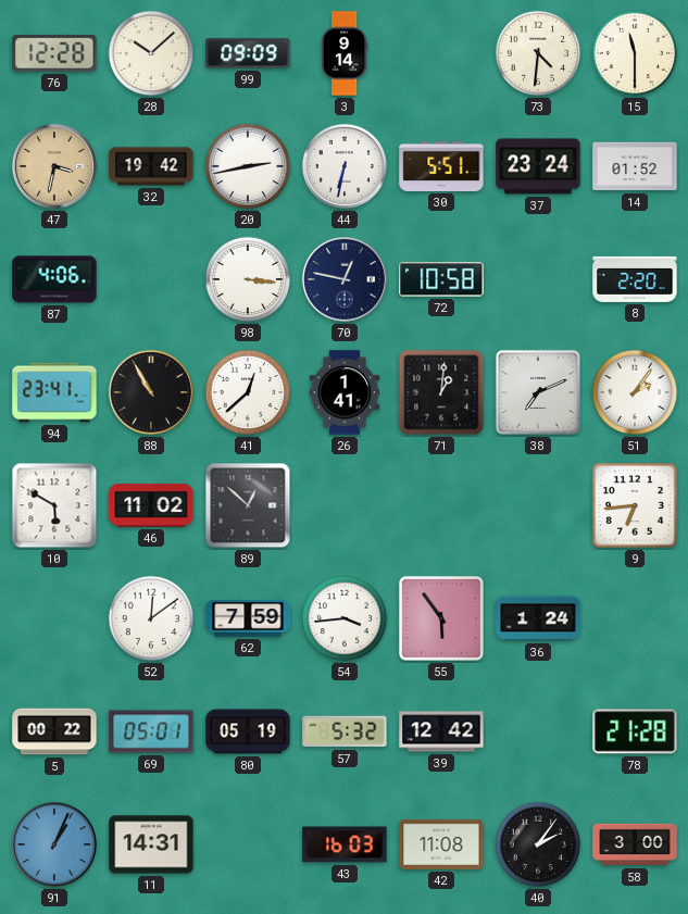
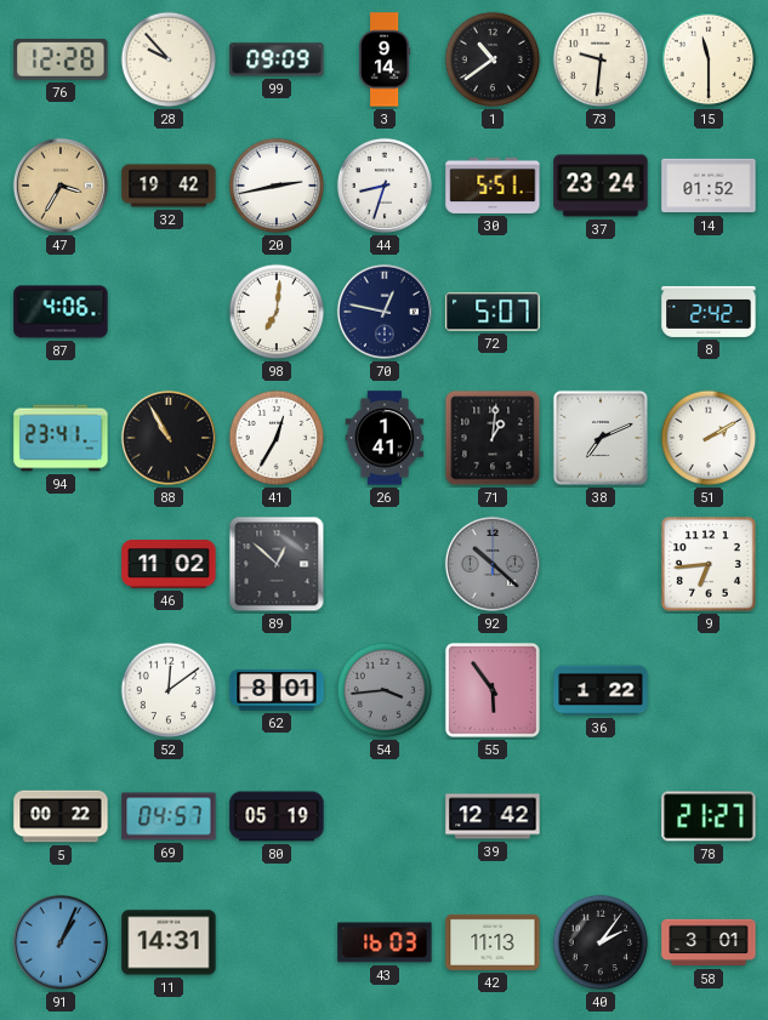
28: 10:08 -> 9:53
1: none -> 10:39
73: 4:31 -> 9:31
47: 3:32 -> 3:35
44: 6:32 -> 8:33
98: 3:16 -> 7:01
72: 10:58 -> 5:07
8: 2:20 -> 2:42
41: 12:38 -> 12:35
51: 2:06 -> 2:10
10: 5:50 -> none
92: none -> 10:22
62: 7:59 -> 8:01
54 dial: white -> grey
36: 1:24 -> 1:22
69: 05:01 -> 04:57
57: 5:32 -> none
78: 21:28 -> 21:27
42: 11:08 -> 11:13
58: 3:00 -> 3:01
